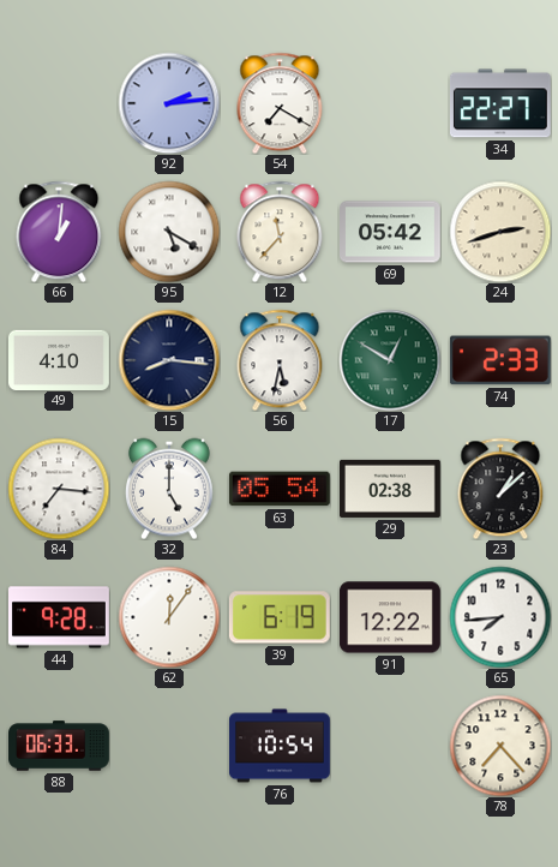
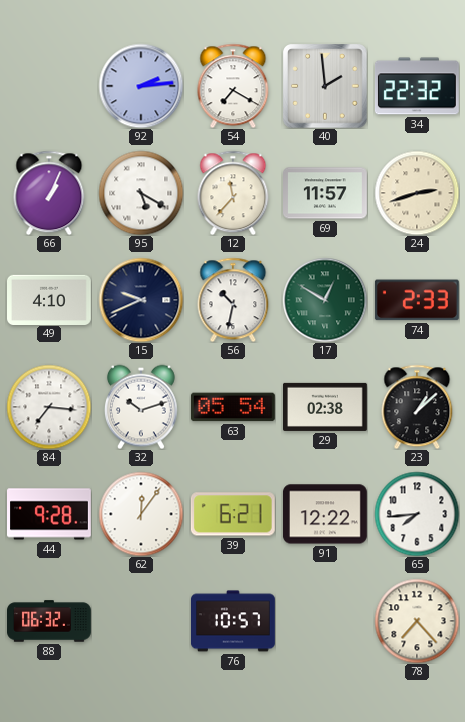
40: none -> 1:59
34: 22:27 -> 22:32
66: 1:01 -> 1:04
69: 05:42 -> 11:57
15: 8:16 -> 9:41
56: 5:32 -> 10:32
32: 5:00 -> 10:12
39: 6:19 -> 6:21
88: 06:33 -> 06:32
76: 10:54 -> 10:57
